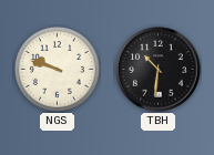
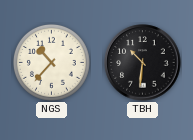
NGS: 9:48 -> 10:37
